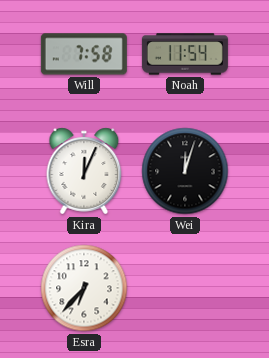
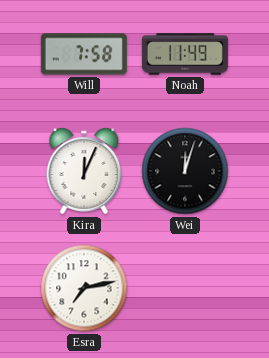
Noah: 11:54 -> 11:49
Esra: 6:37 -> 7:13
